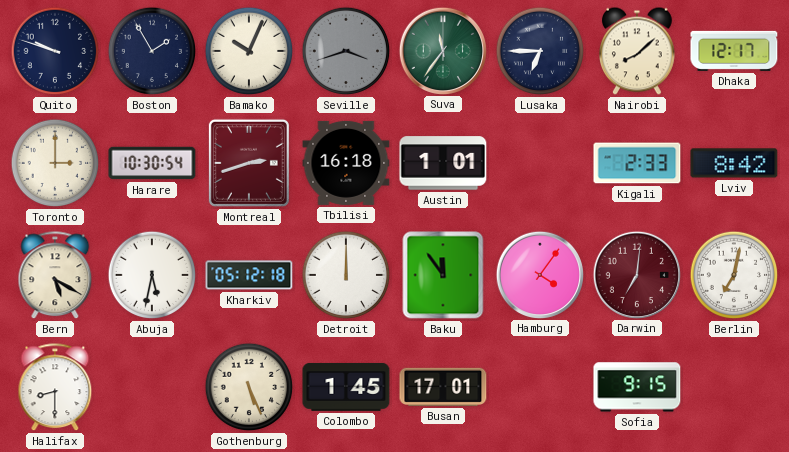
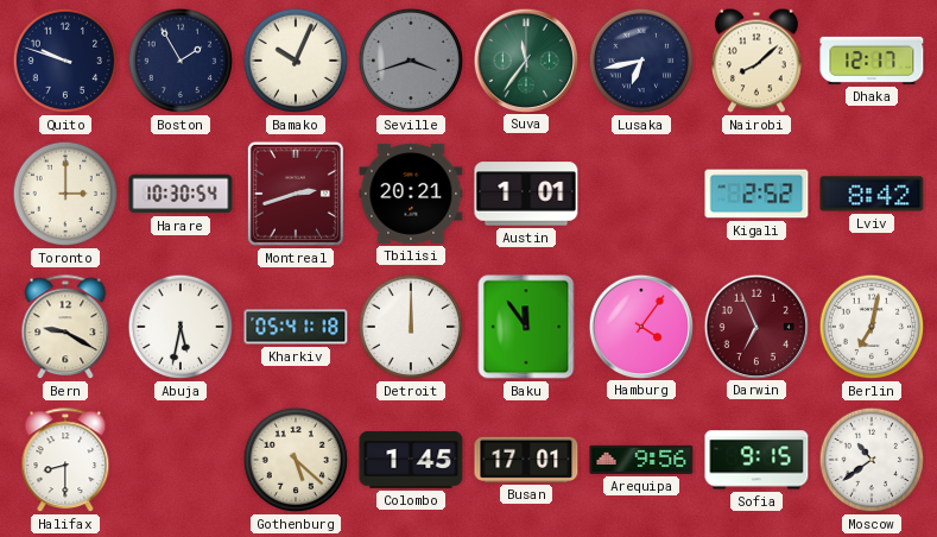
Lusaka: 6:45 -> 6:43
Tbilisi: 16:18 -> 20:21
Kigali: 2:33 -> 2:52
Bern: 5:20 -> 9:20
Kharkiv: 05:12 -> 05:41
Darwin: 7:01 -> 6:56
Gothenburg: 5:26 -> 5:22
Arequipa: none -> 9:56
Moscow: none -> 10:39
